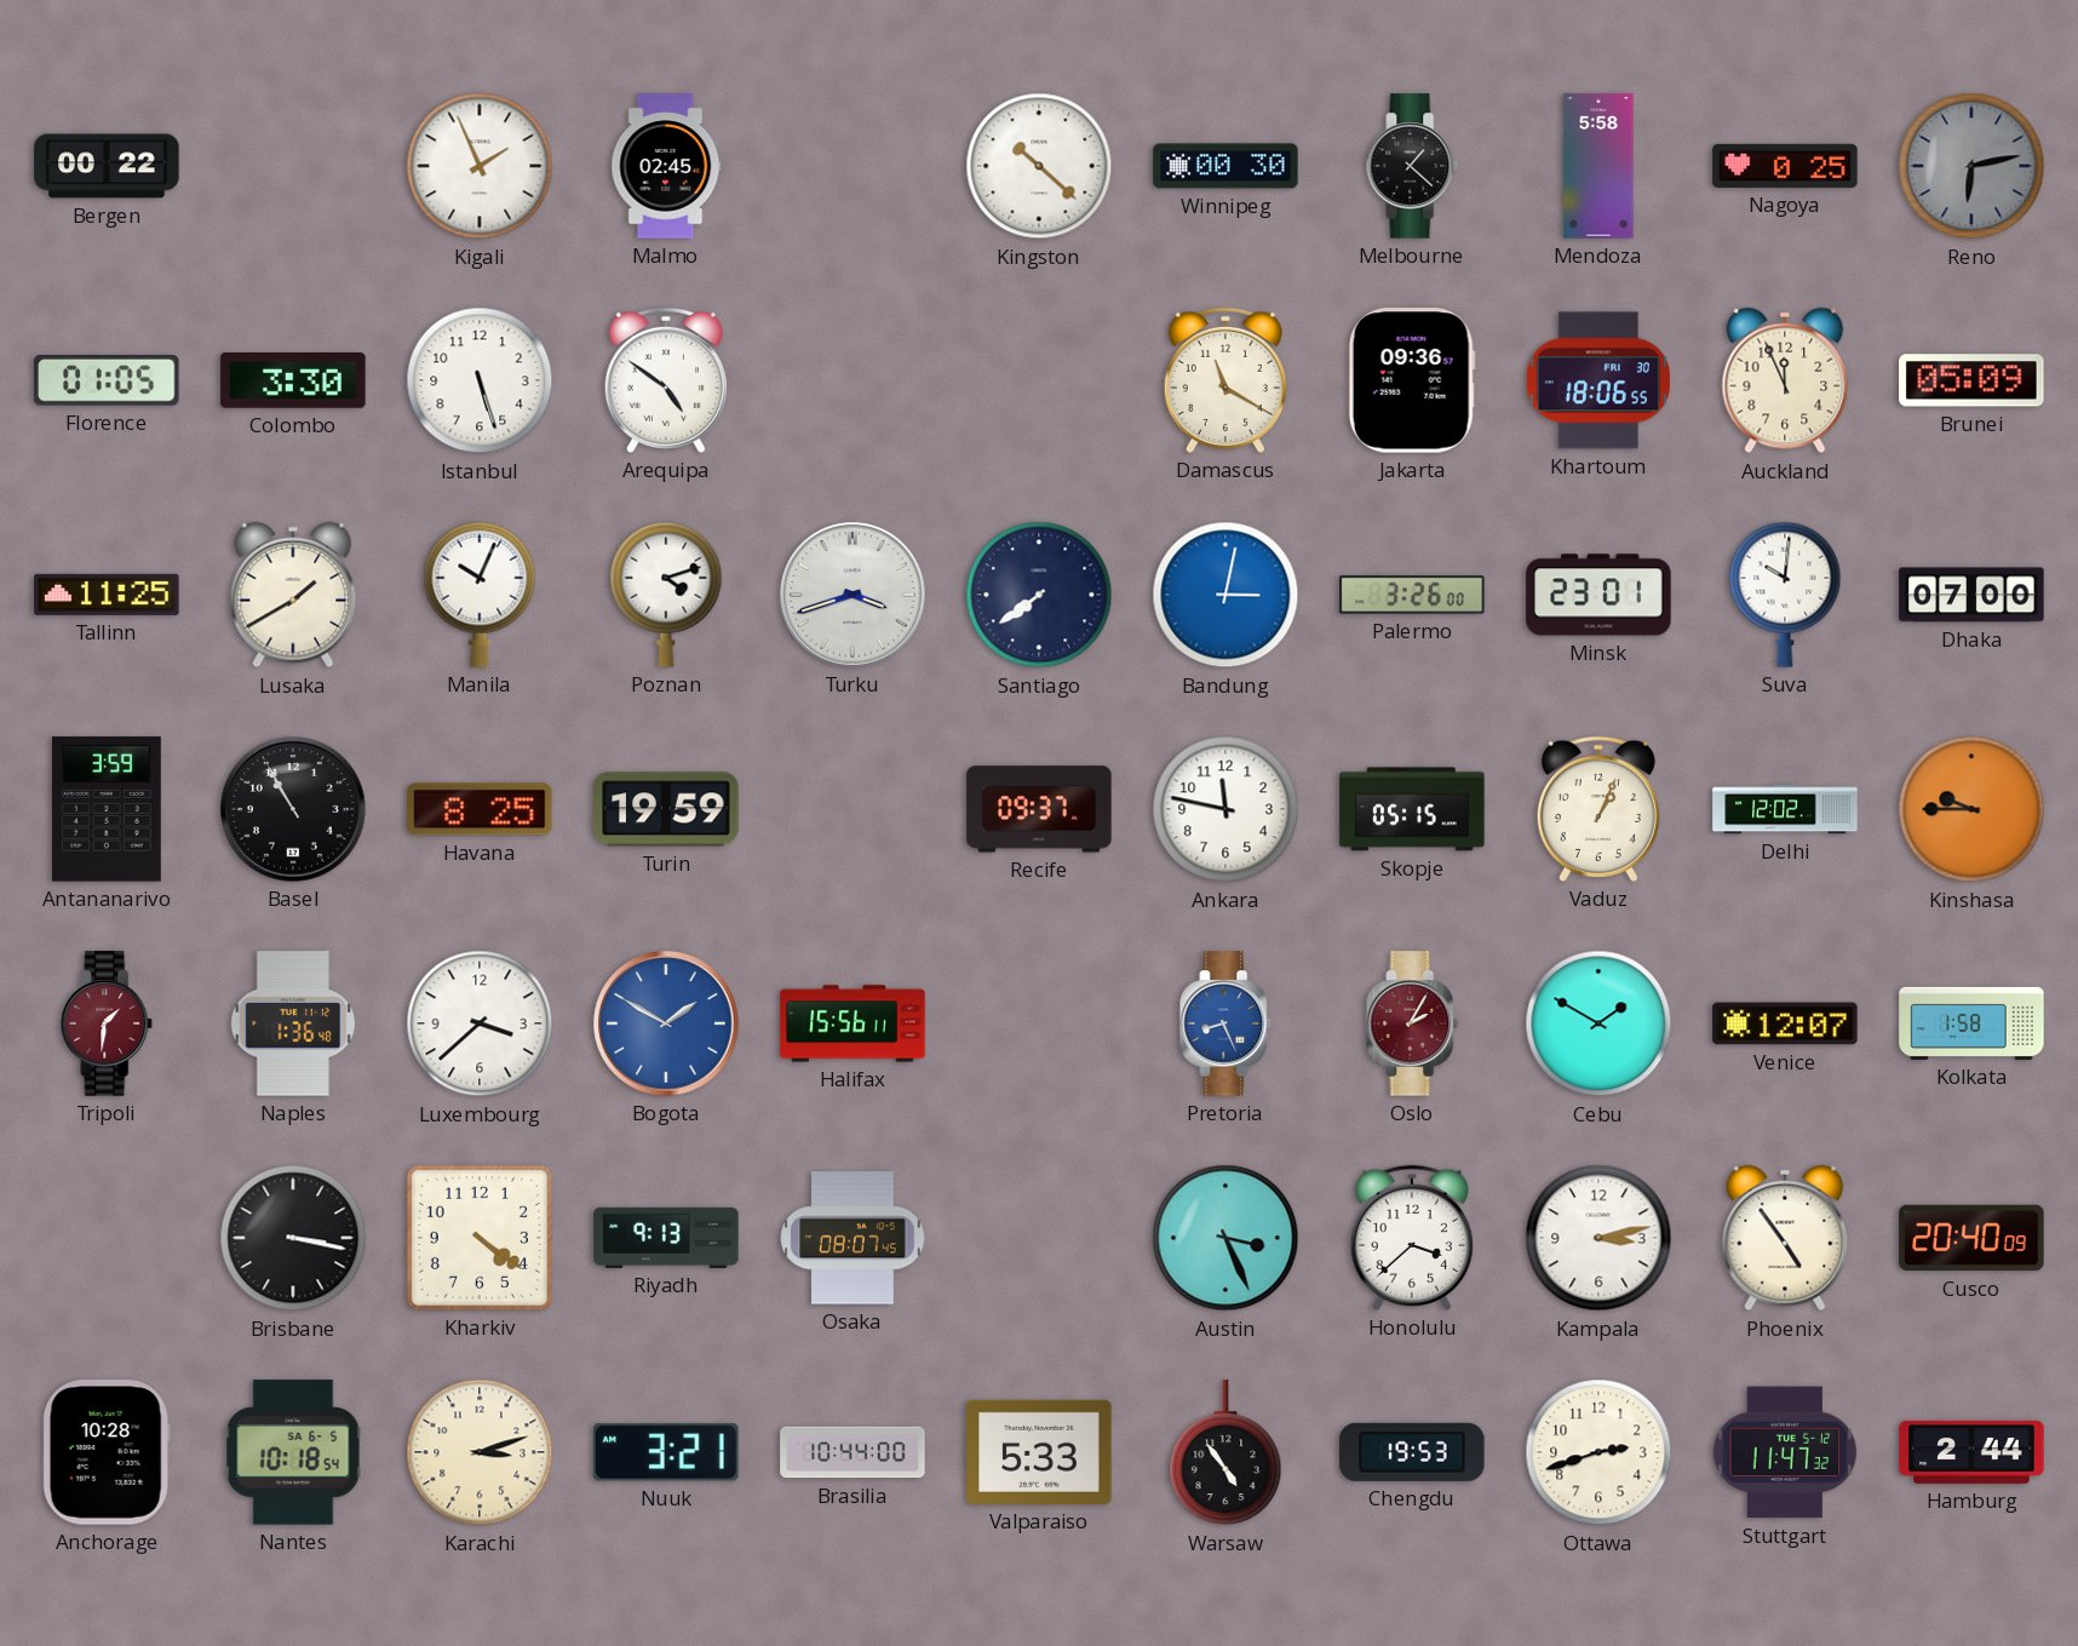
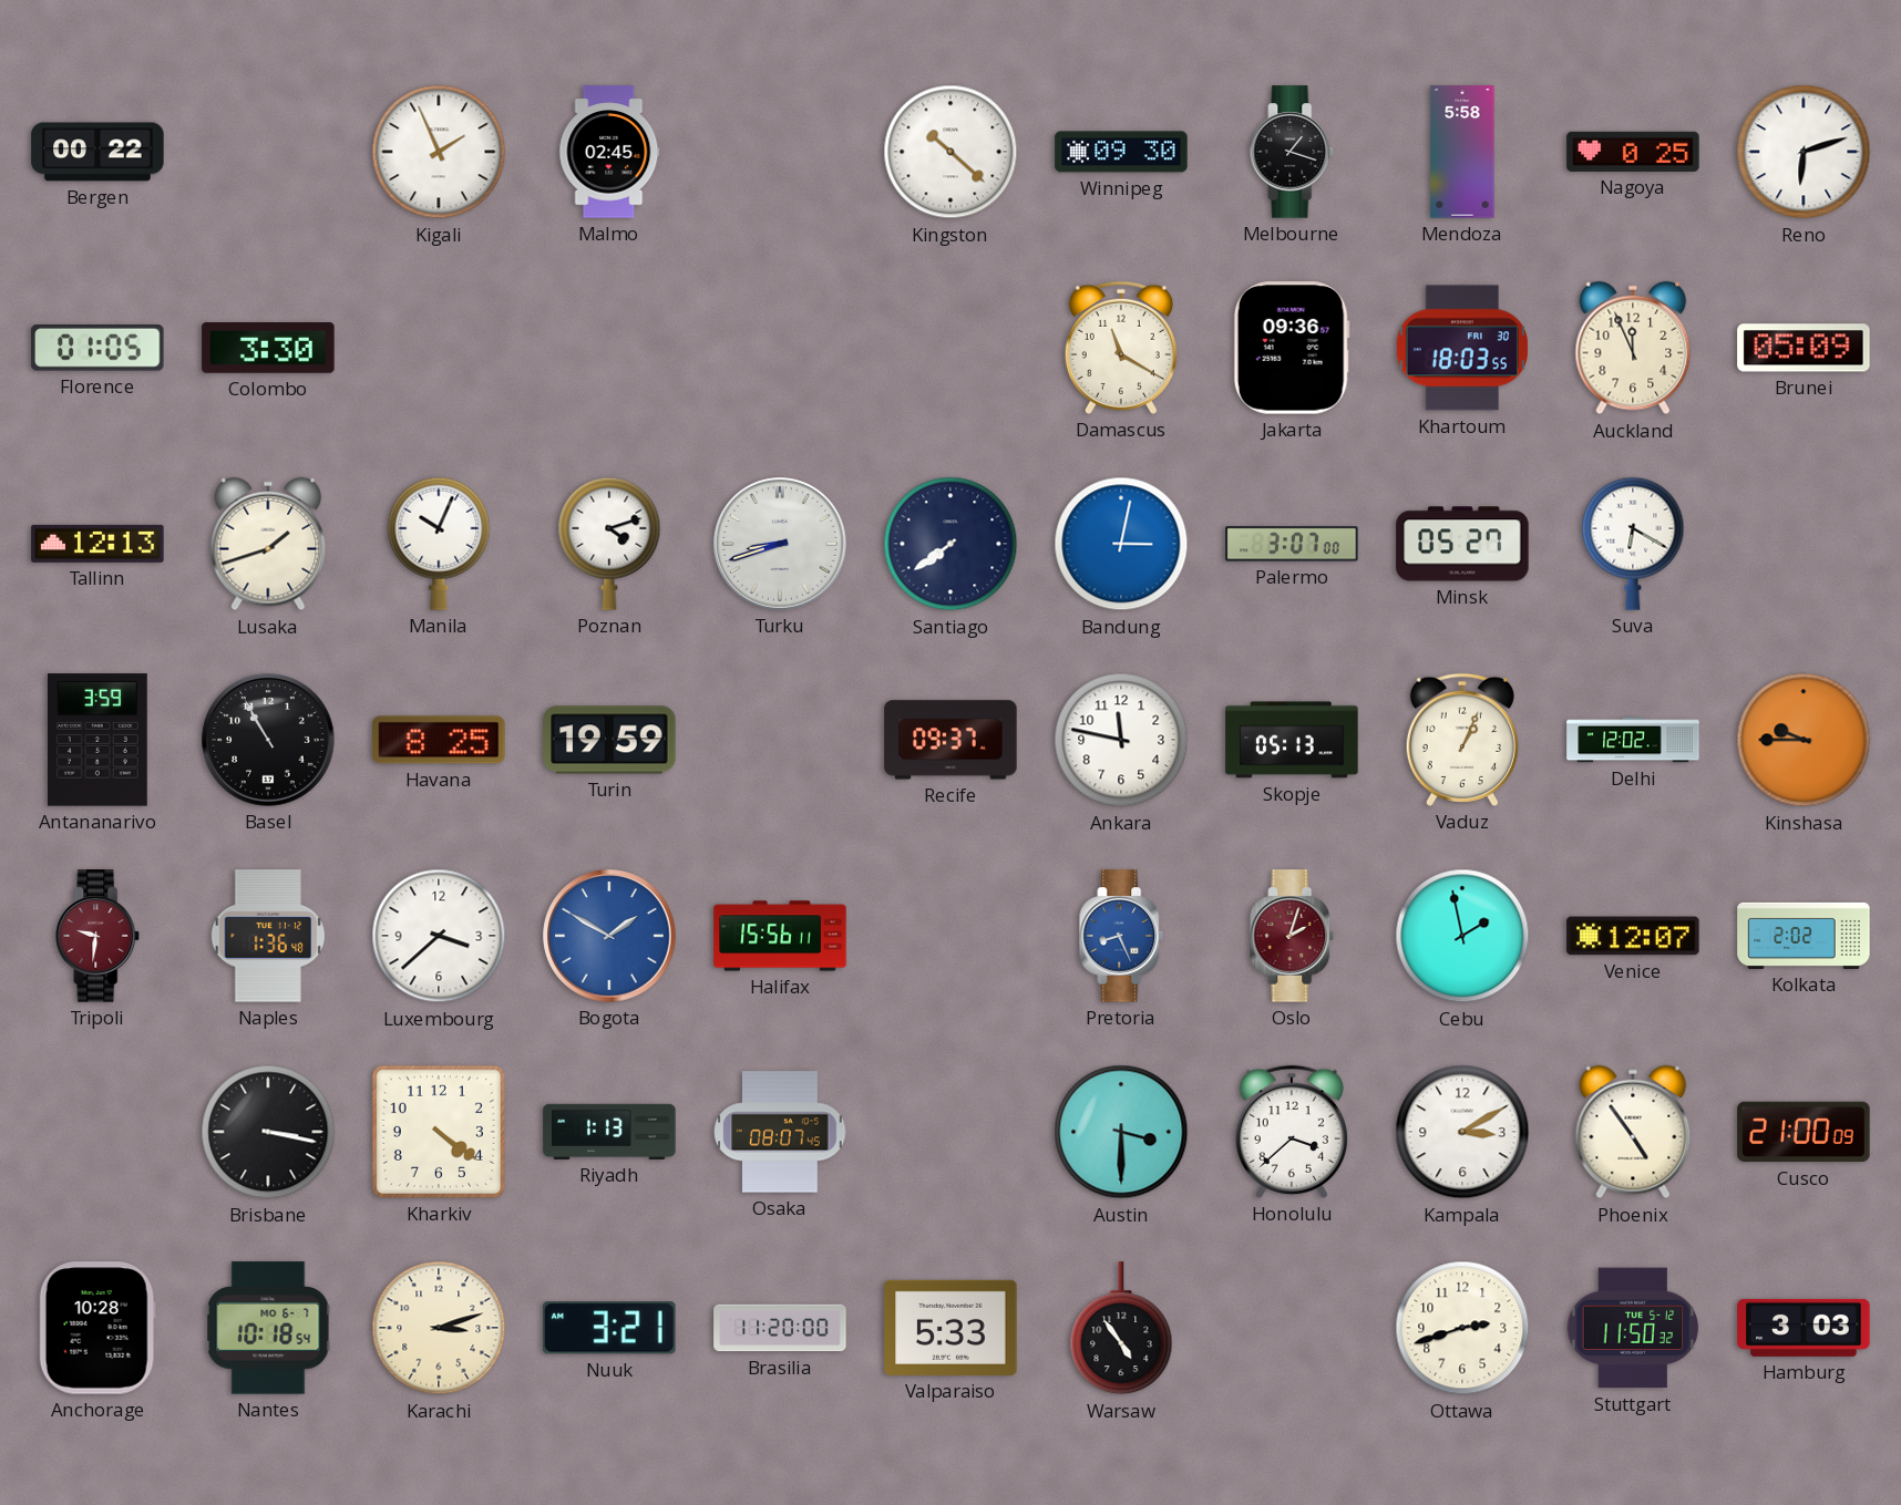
Winnipeg: 00:30 -> 09:30
Melbourne: 1:22 -> 1:18
Reno: 6:13 -> 6:12
Reno dial: grey -> white
Istanbul: 5:27 -> none
Arequipa: 4:51 -> none
Khartoum: 18:06 -> 18:03
Tallinn: 11:25 -> 12:13
Lusaka: 1:40 -> 1:42
Turku: 3:42 -> 8:42
Palermo: 3:26 -> 3:07
Minsk: 23:01 -> 05:27
Suva: 10:01 -> 6:20
Dhaka: 07:00 -> none
Skopje: 05:15 -> 05:13
Tripoli: 1:31 -> 9:31
Oslo: 2:05 -> 2:03
Cebu: 1:50 -> 1:58
Kolkata: 1:58 -> 2:02
Riyadh: 9:13 -> 1:13
Austin: 3:26 -> 3:30
Kampala: 3:13 -> 3:10
Cusco: 20:40 -> 21:00
Nantes date: SA 6-5 -> MO 6-7
Brasilia: 10:44 -> 11:20
Chengdu: 19:53 -> none
Stuttgart: 11:47 -> 11:50
Hamburg: 2:44 -> 3:03
